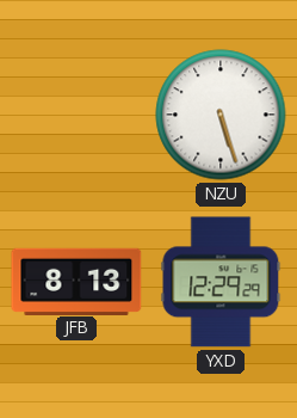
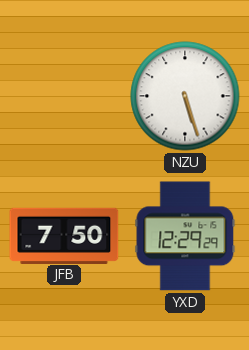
JFB: 8:13 -> 7:50
